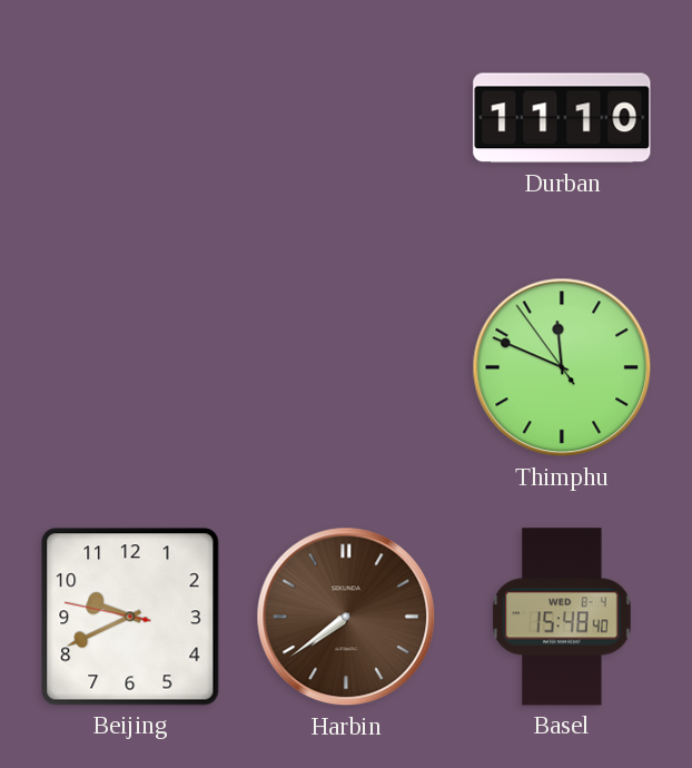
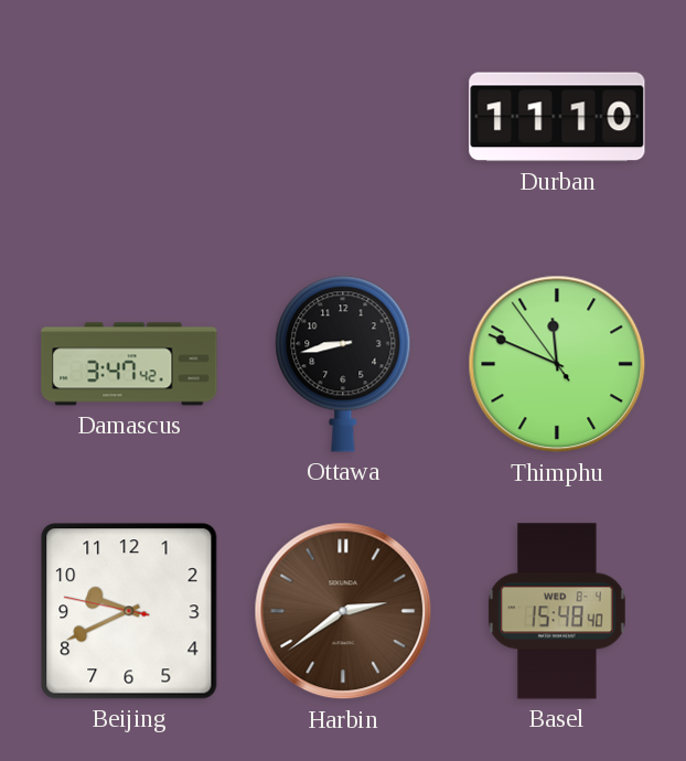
Damascus: none -> 3:47
Ottawa: none -> 8:43
Harbin: 7:39 -> 2:39
